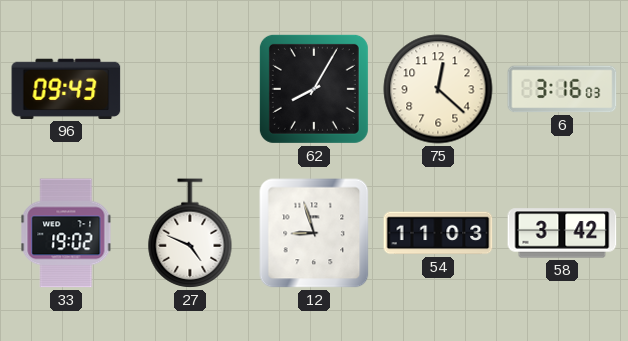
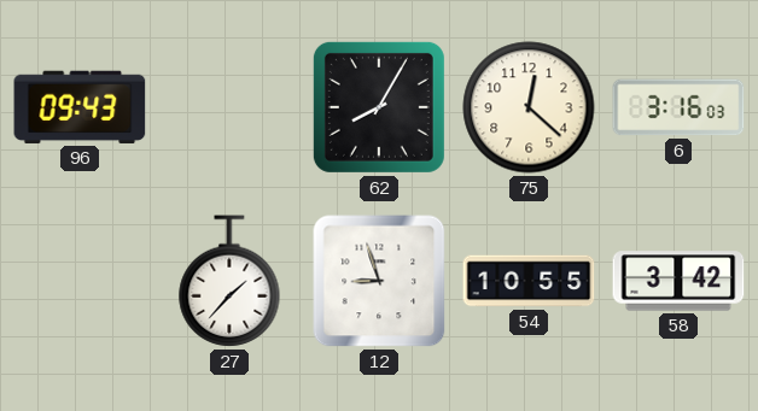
33: 19:02 -> none
27: 4:49 -> 1:37
54: 11:03 -> 10:55
